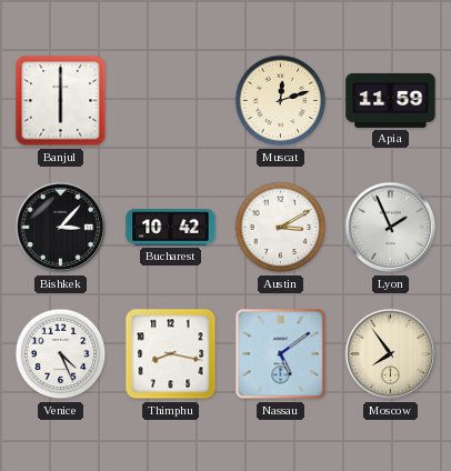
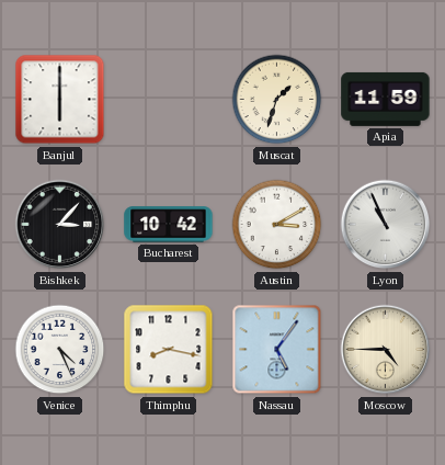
Muscat: 12:12 -> 1:33
Lyon: 1:56 -> 10:56
Nassau: 5:09 -> 5:06
Moscow: 7:54 -> 4:45
